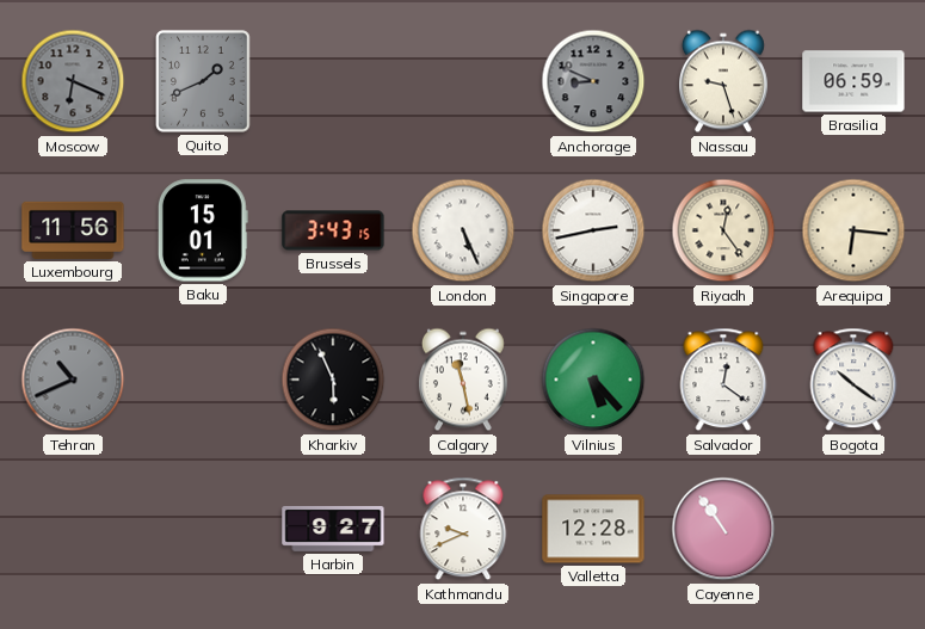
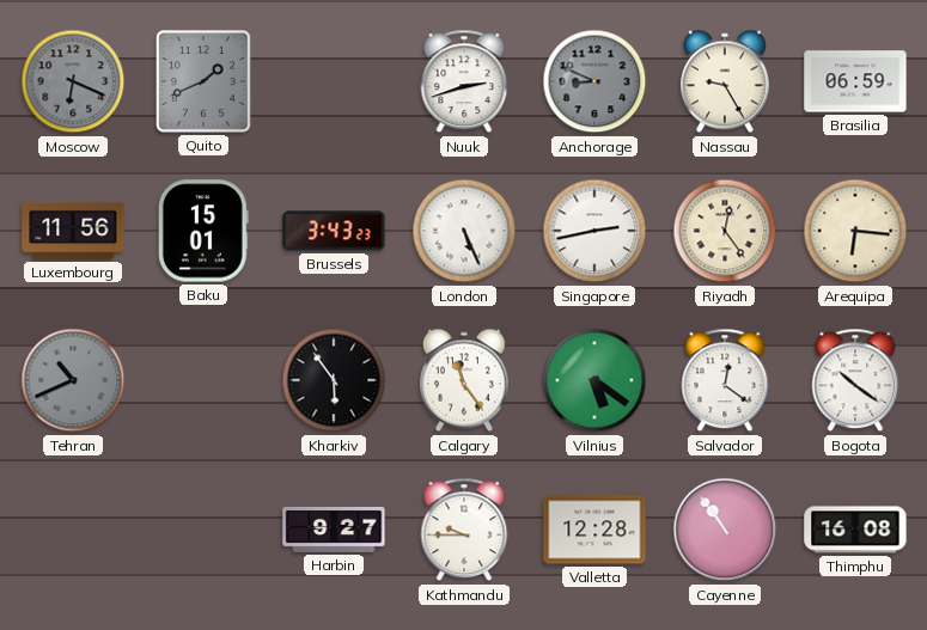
Nuuk: none -> 2:42
Nassau: 9:27 -> 9:25
Brussels: 3:43:15 -> 3:43:23
Kharkiv: 5:56 -> 5:54
Calgary: 11:28 -> 11:24
Vilnius: 5:23 -> 5:21
Kathmandu: 9:41 -> 9:45
Thimphu: none -> 16:08
